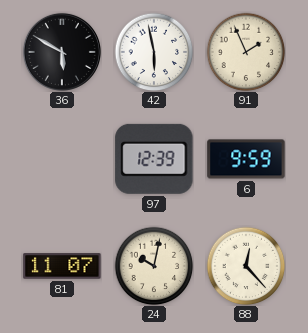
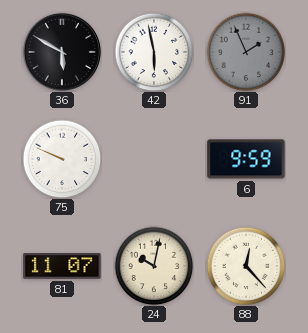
91 dial: cream -> grey
75: none -> 9:49
97: 12:39 -> none
